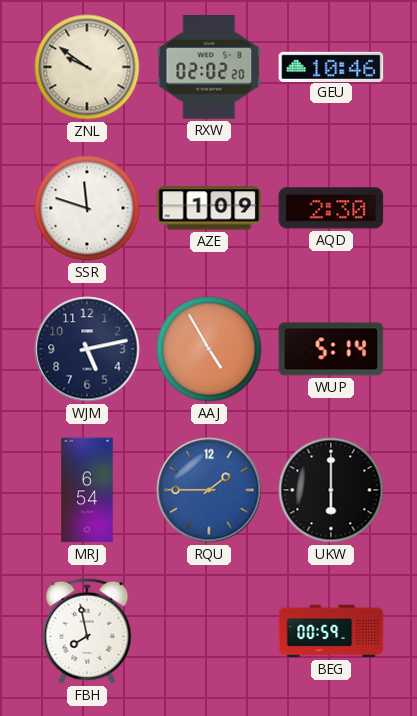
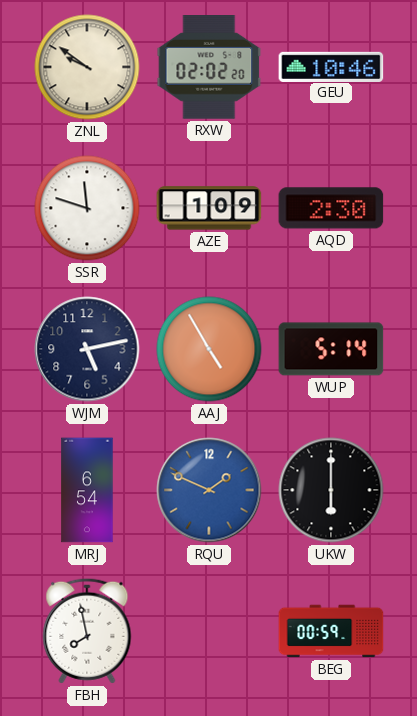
RQU: 1:45 -> 1:49
